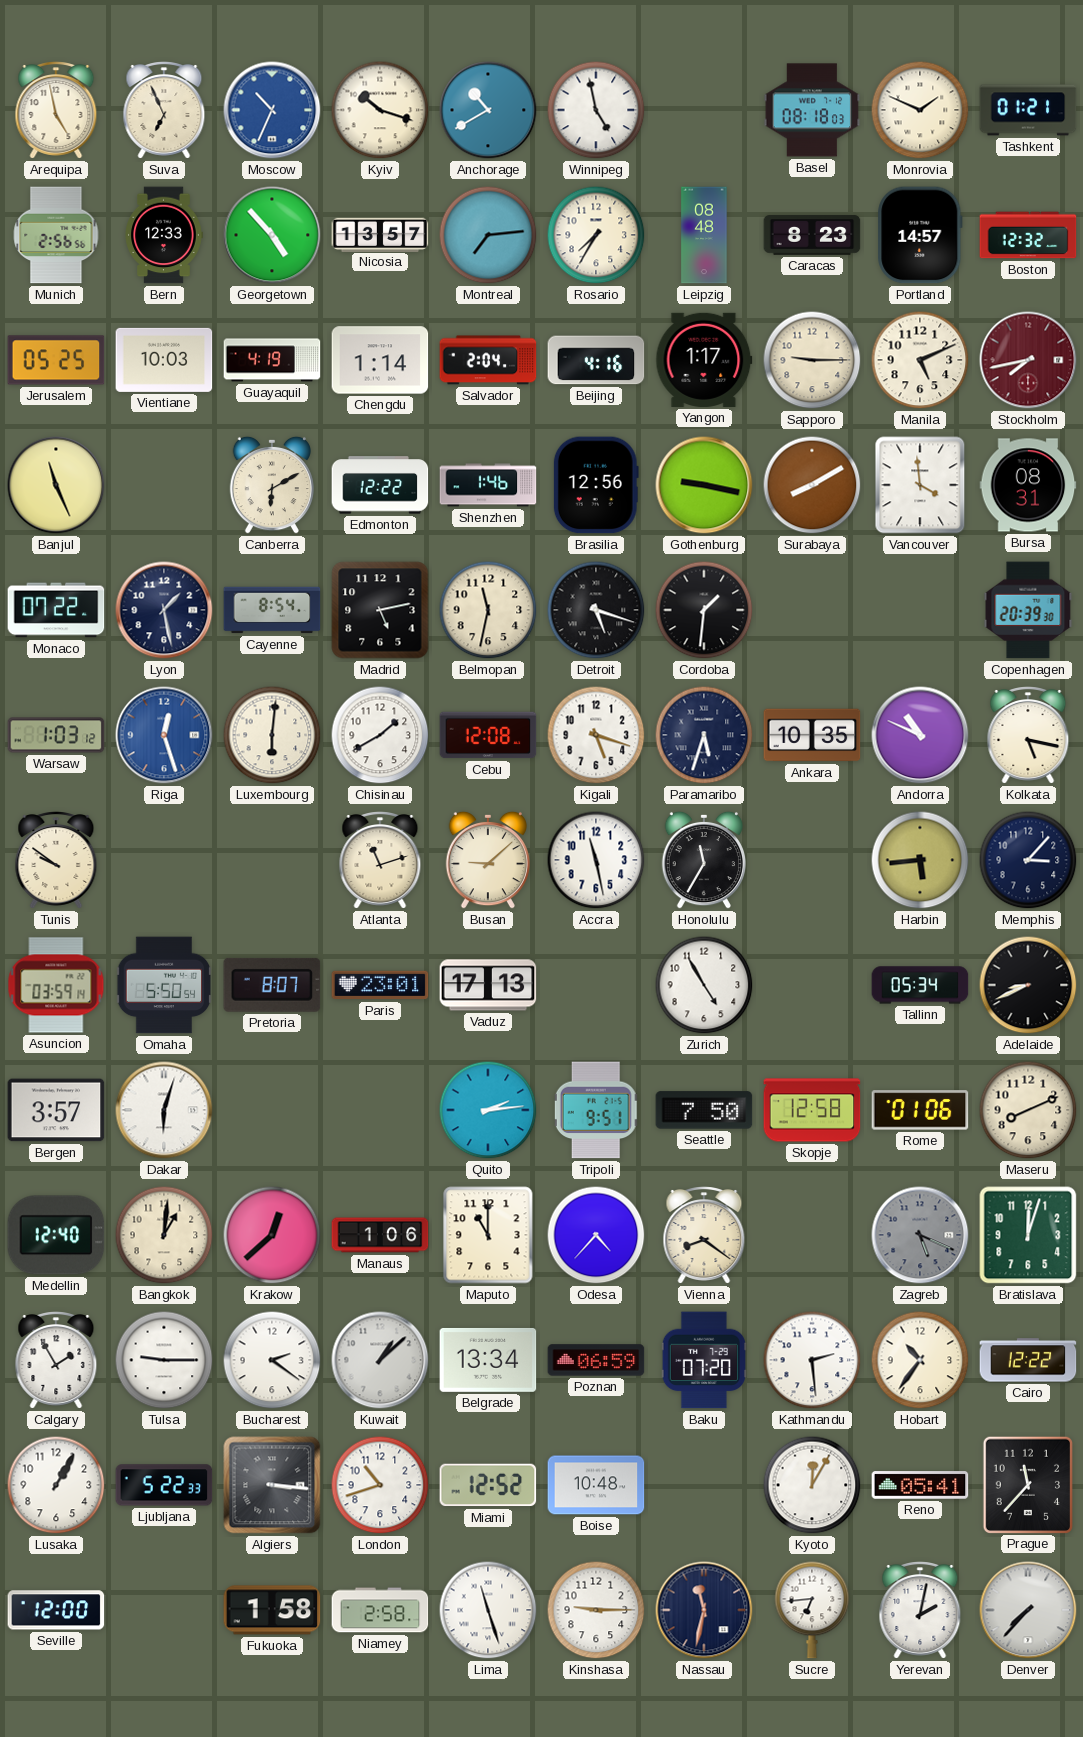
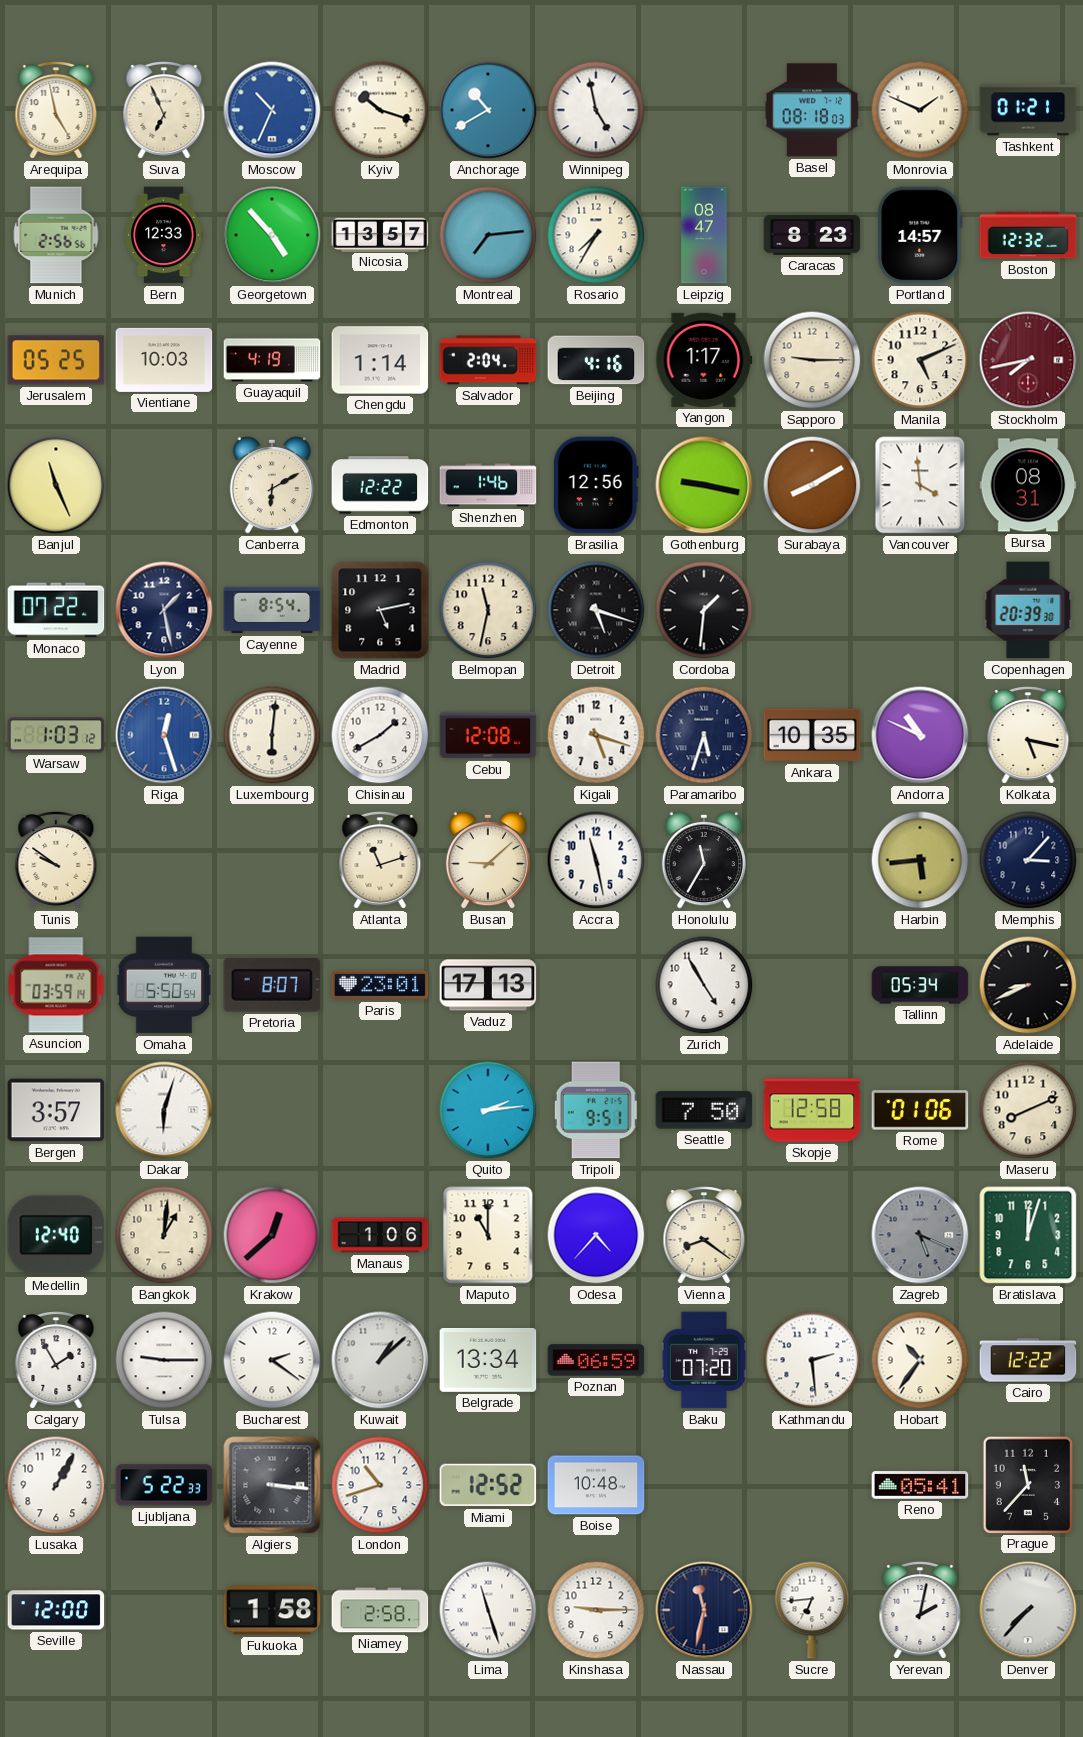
Leipzig: 08:48 -> 08:47
Kyoto: 12:05 -> none
